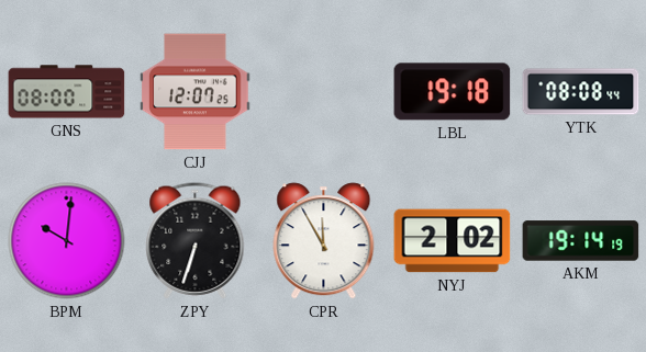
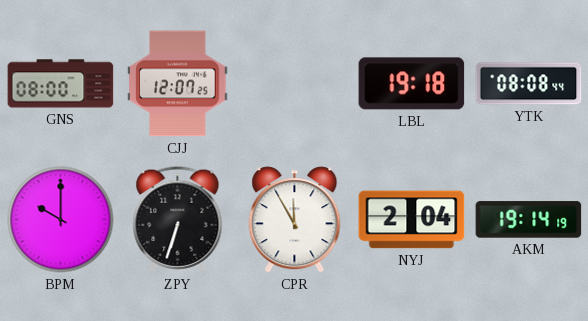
BPM: 10:01 -> 10:00
NYJ: 2:02 -> 2:04
